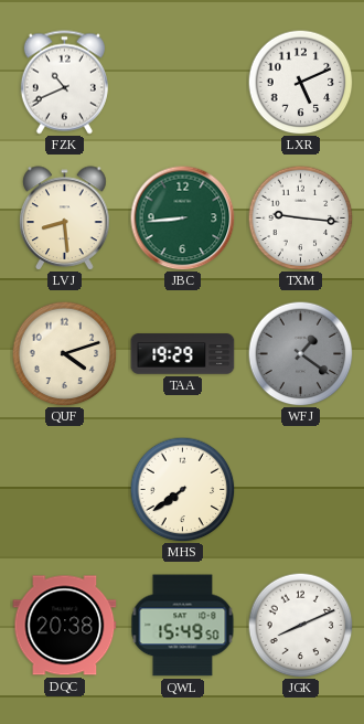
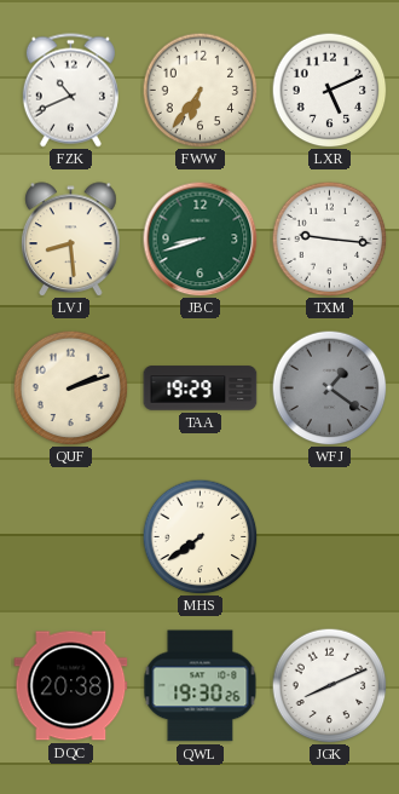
FWW: none -> 6:36
JBC: 8:44 -> 8:42
QUF: 4:12 -> 2:12
QWL: 15:49 -> 19:30
